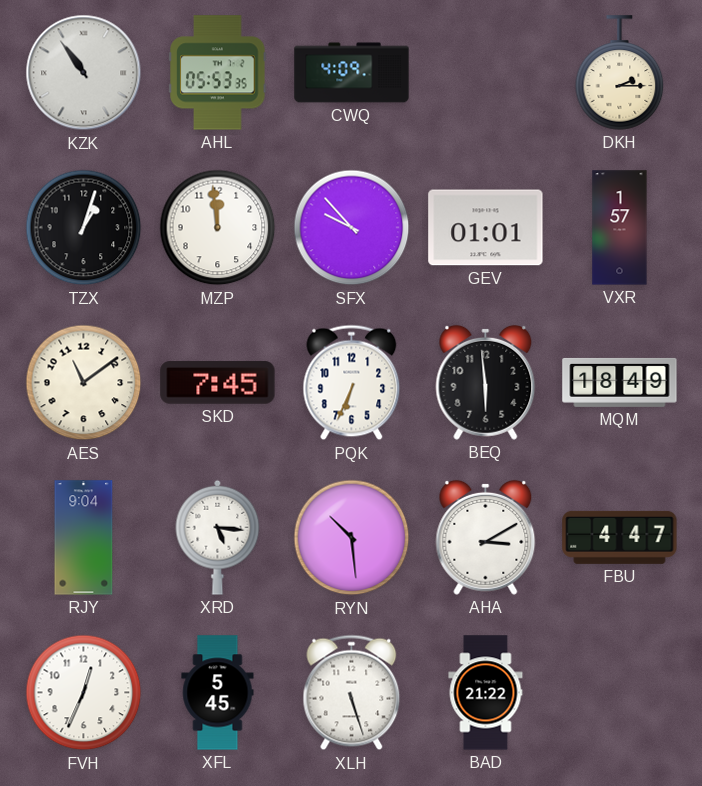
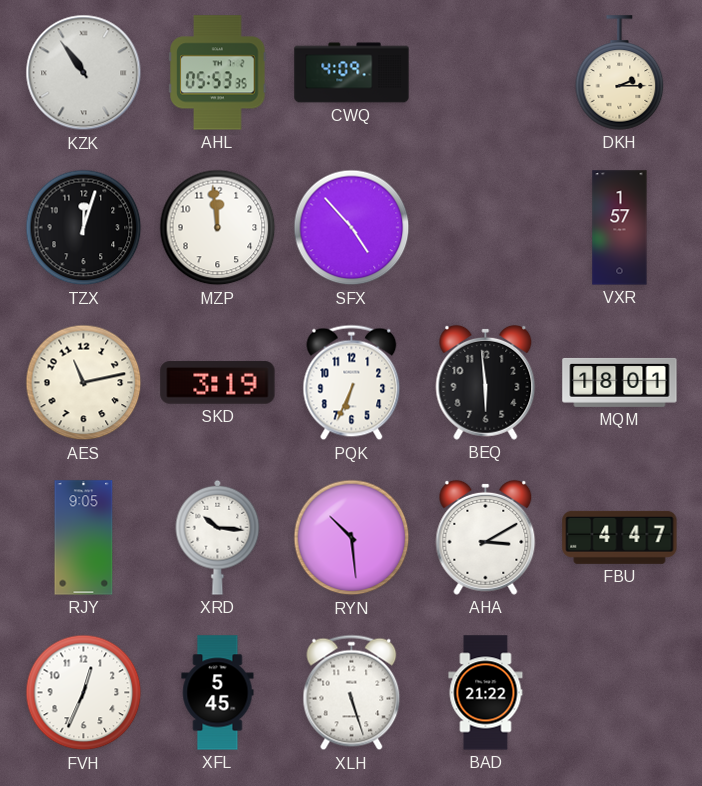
TZX: 1:03 -> 12:03
SFX: 9:53 -> 4:53
GEV: 01:01 -> none
AES: 11:09 -> 11:13
SKD: 7:45 -> 3:19
MQM: 18:49 -> 18:01
RJY: 9:04 -> 9:05
XRD: 5:16 -> 10:16
